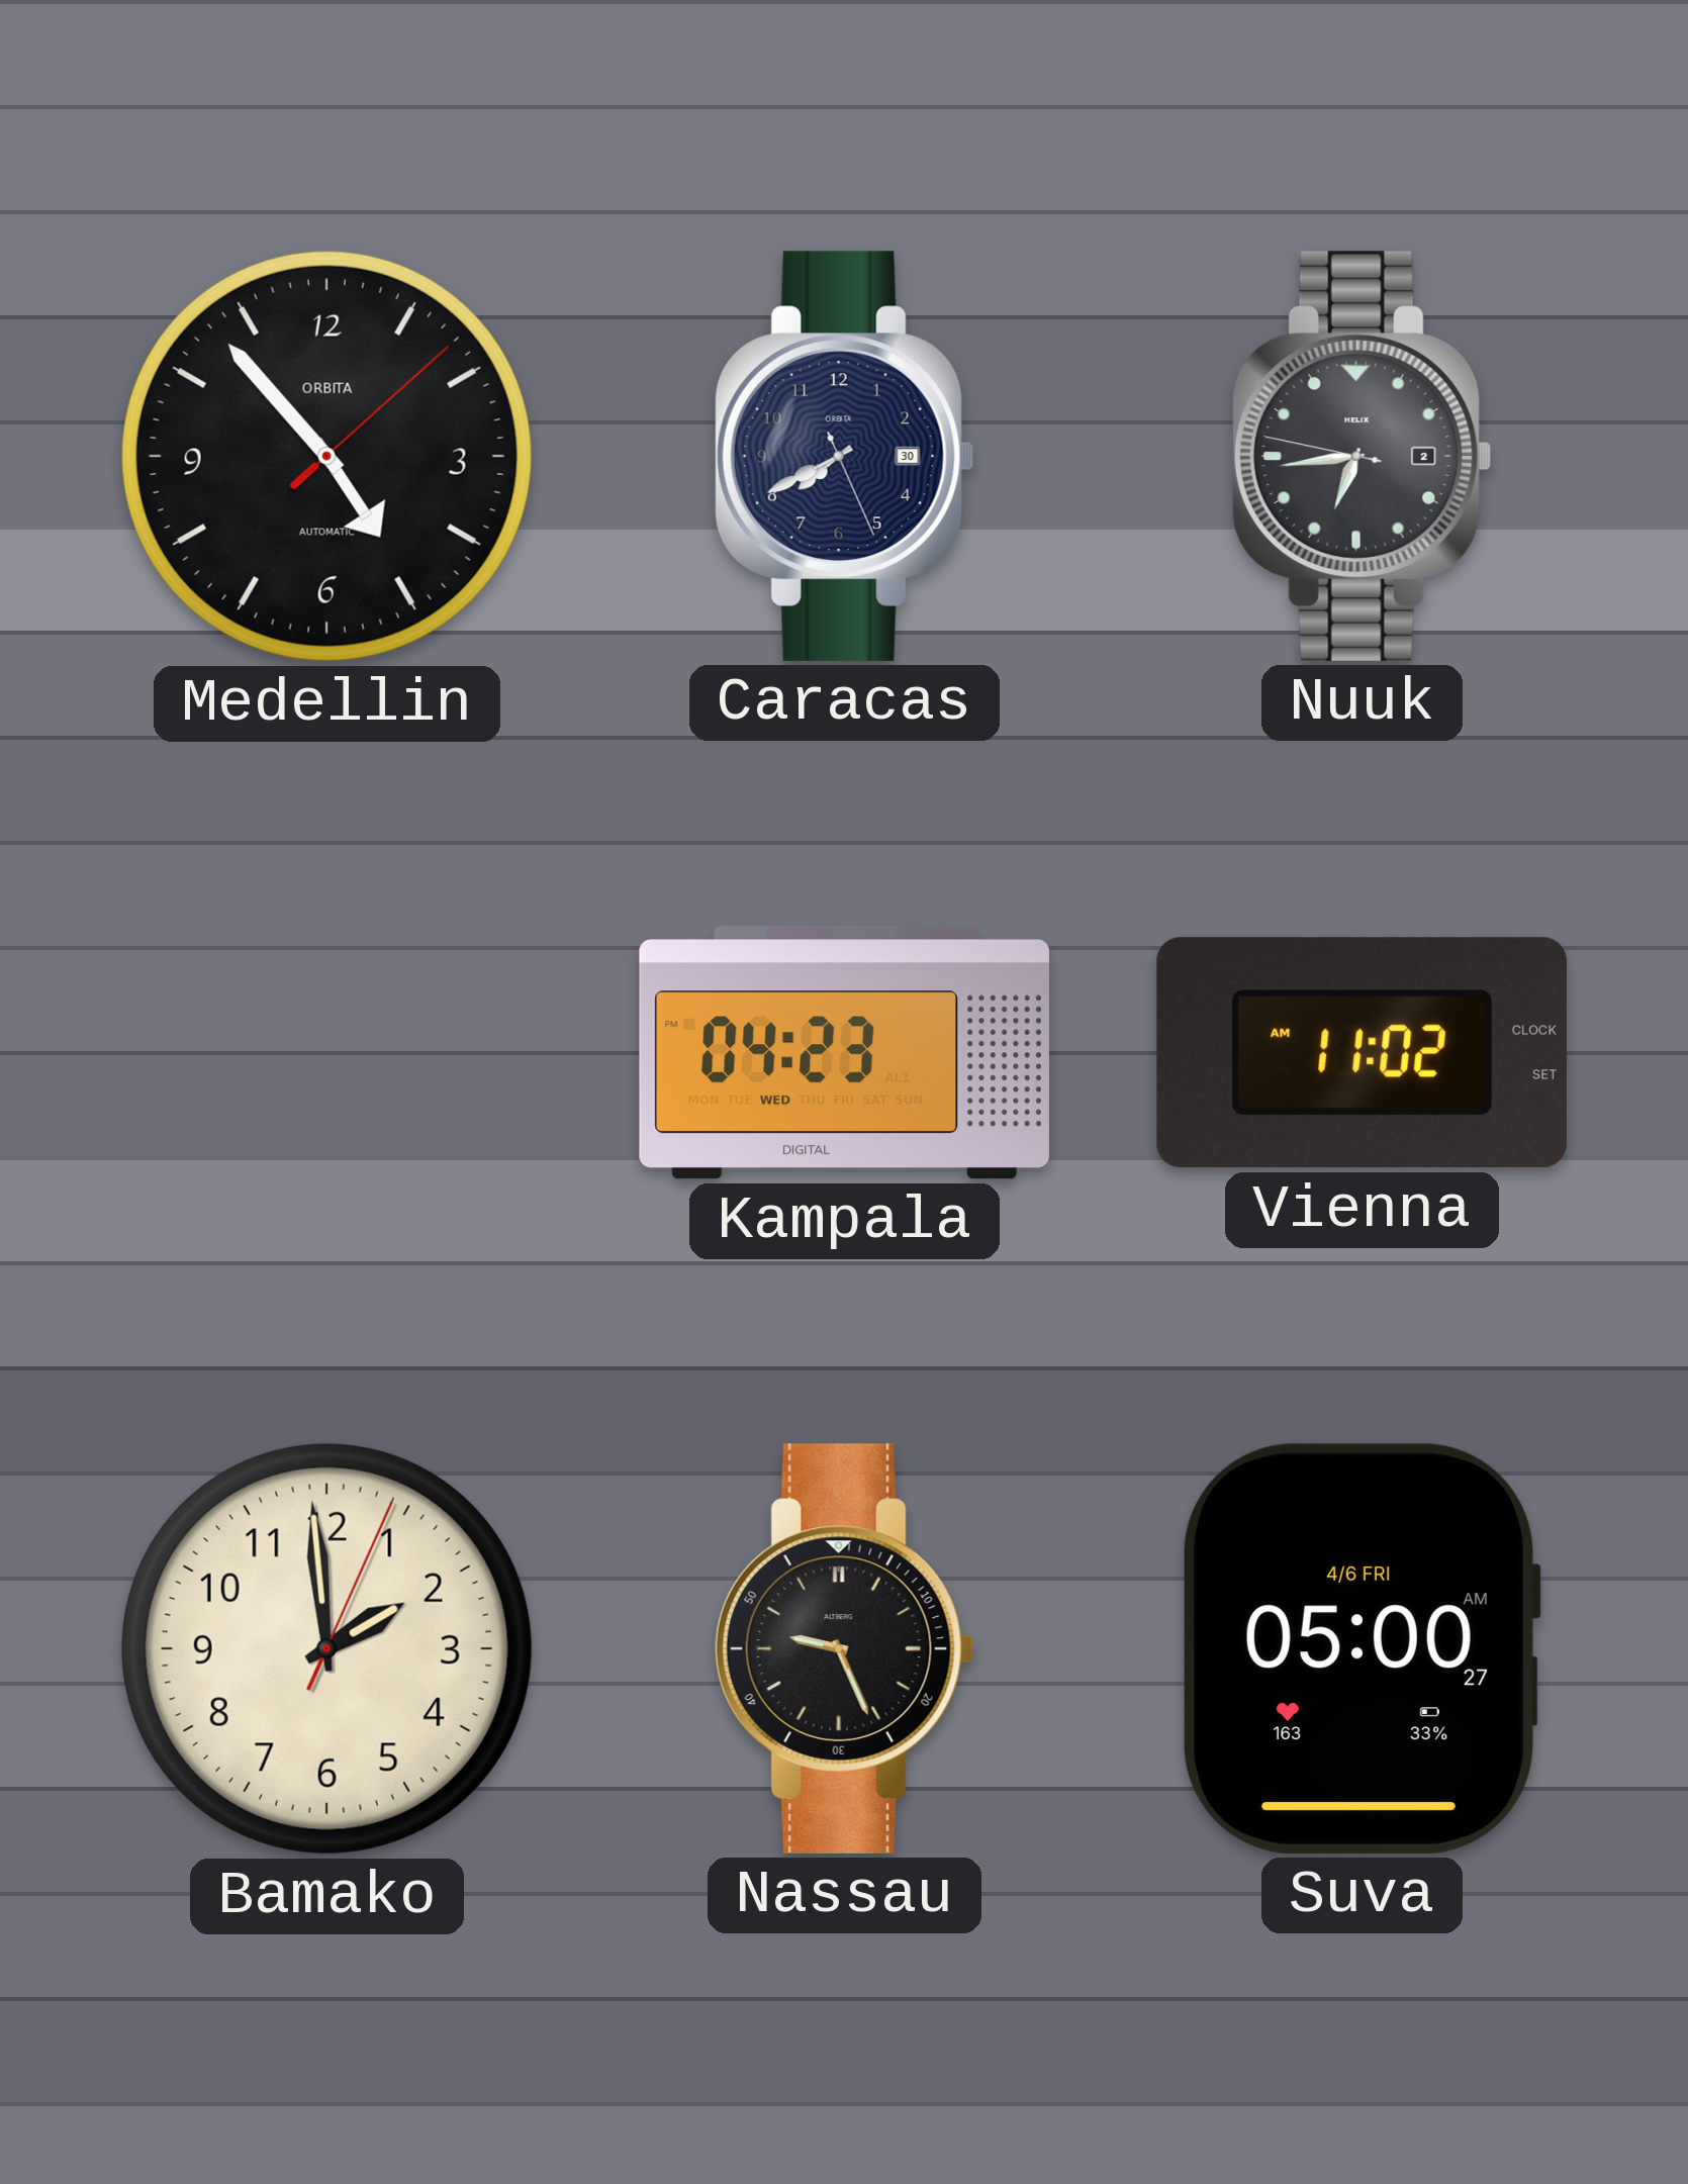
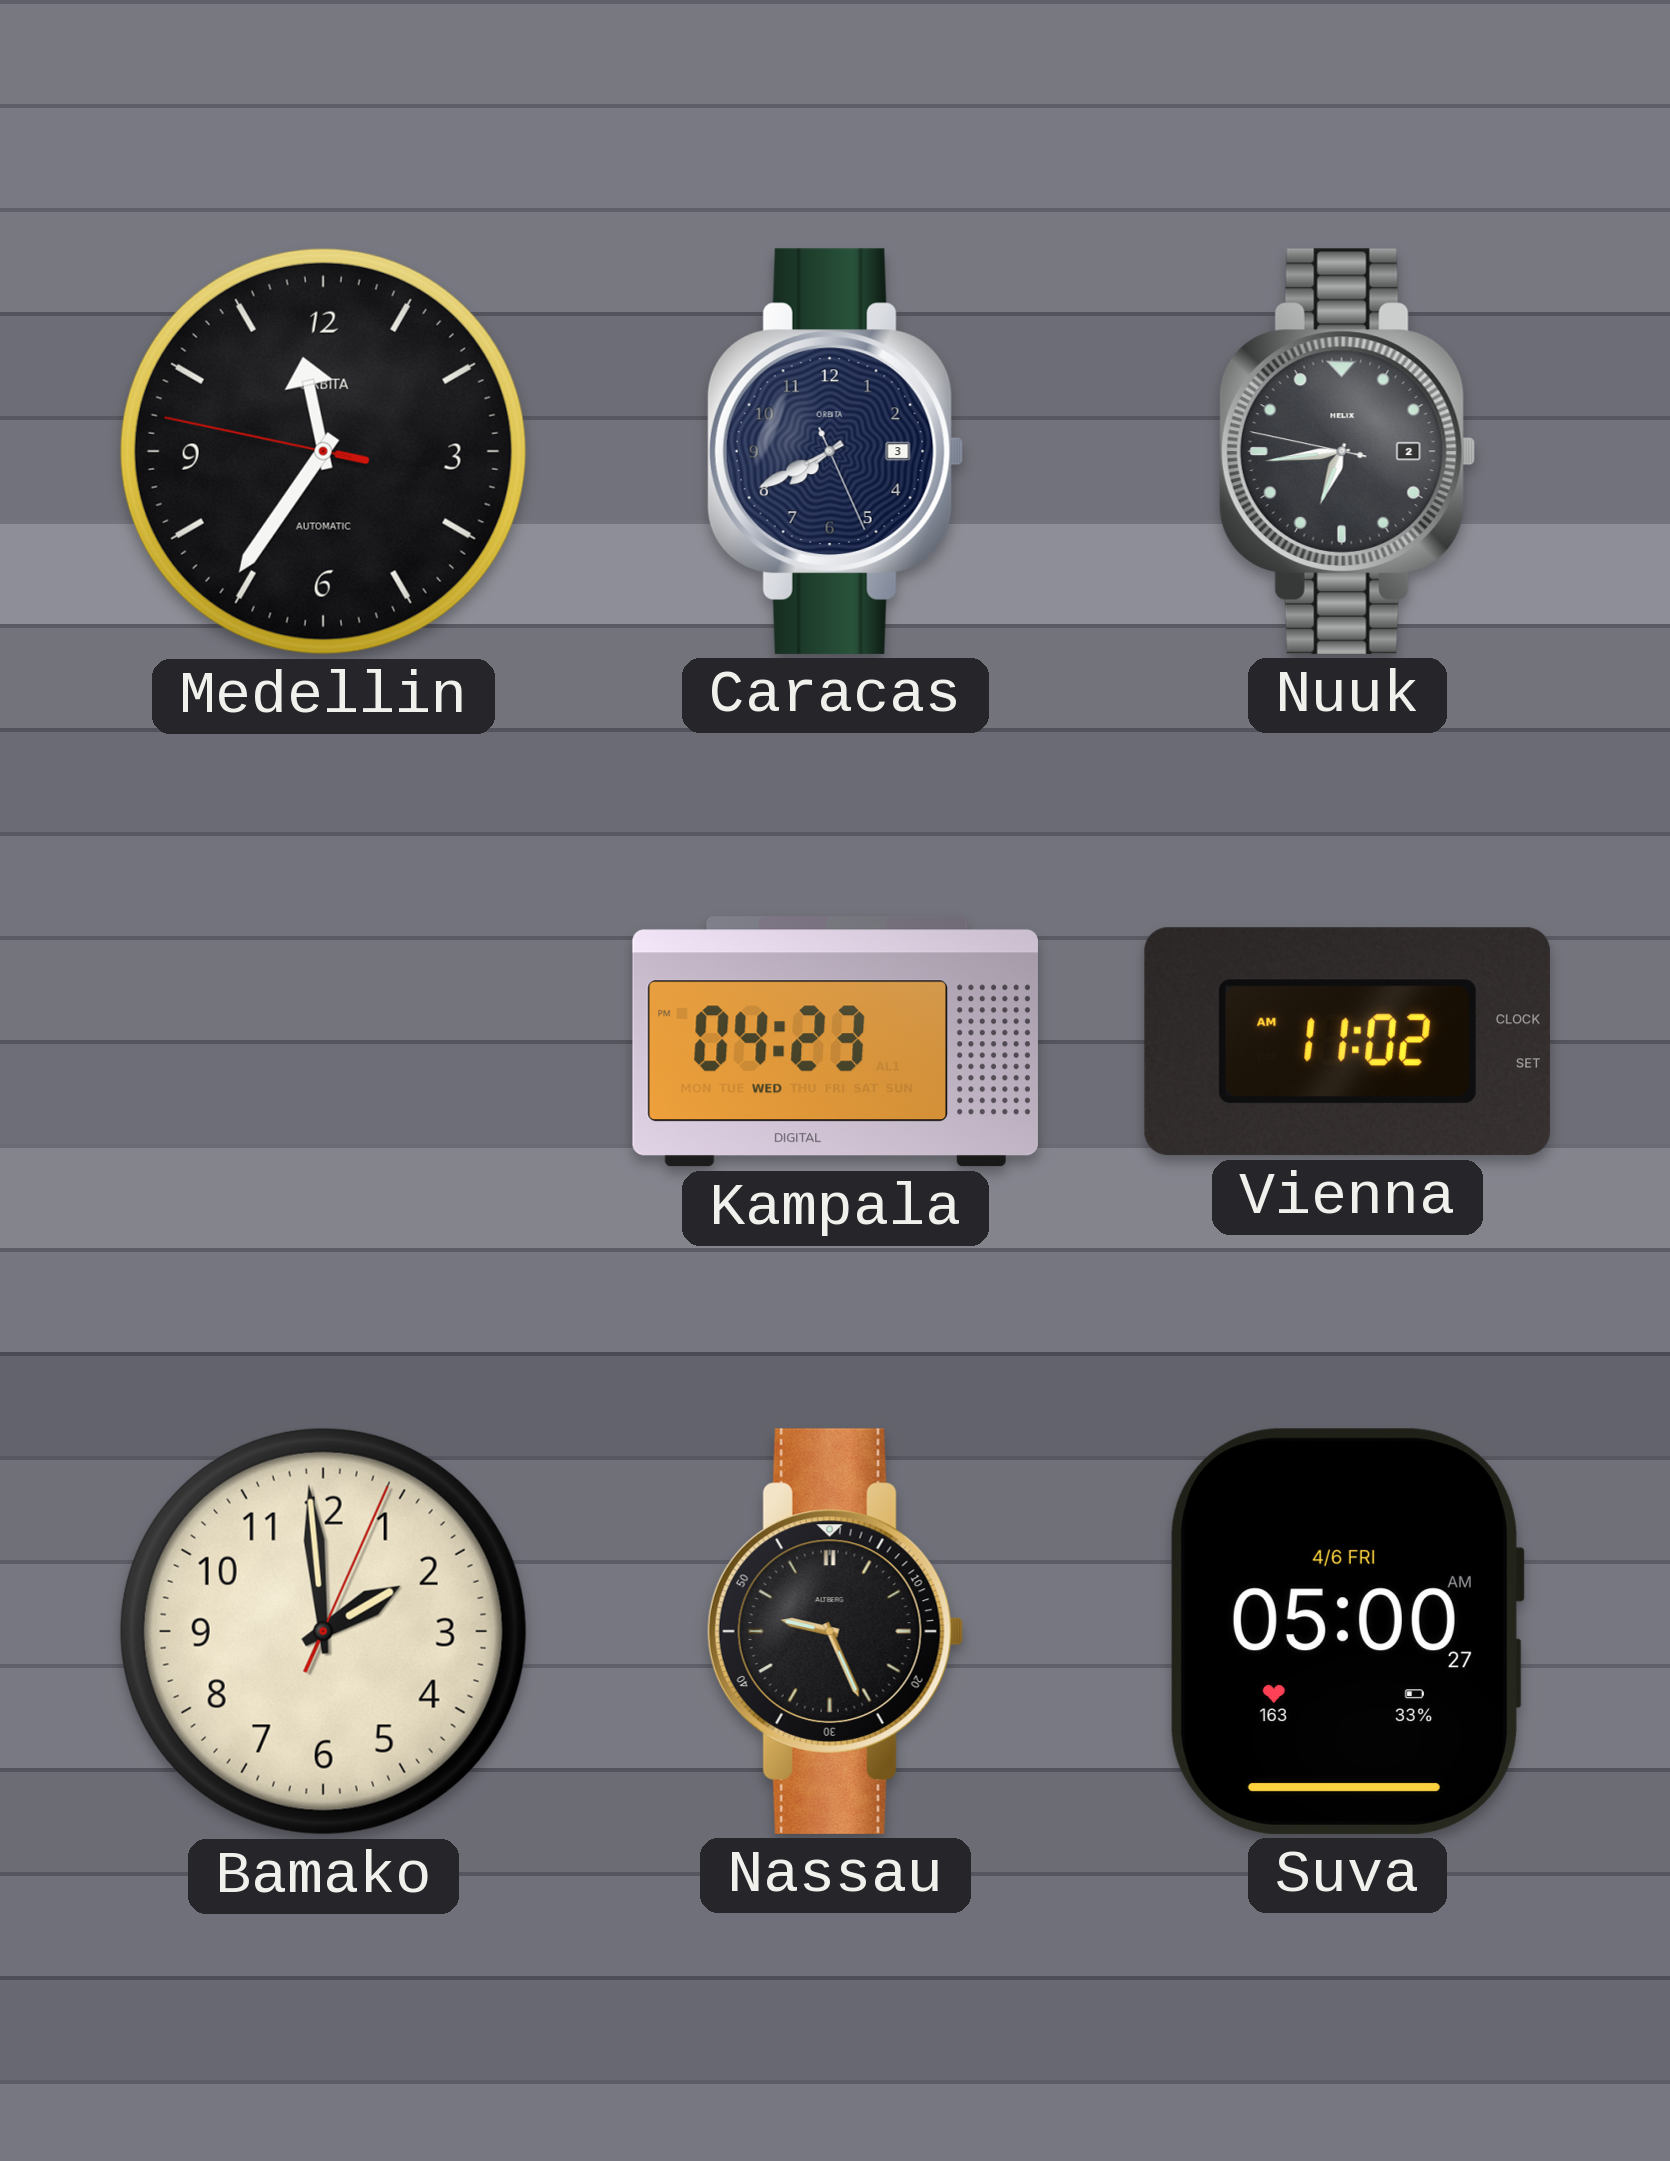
Medellin: 4:53 -> 11:35
Caracas date: 30 -> 3
